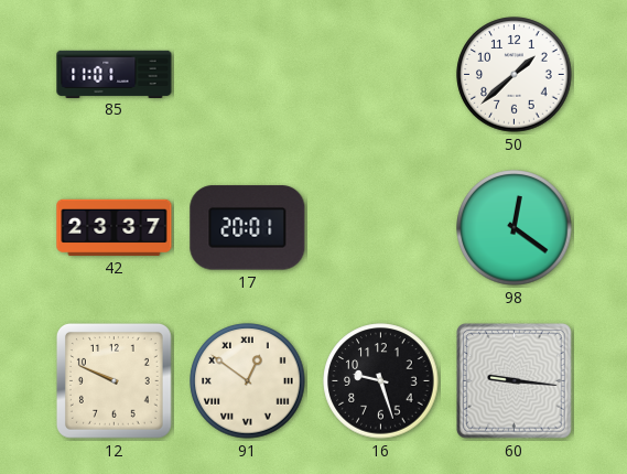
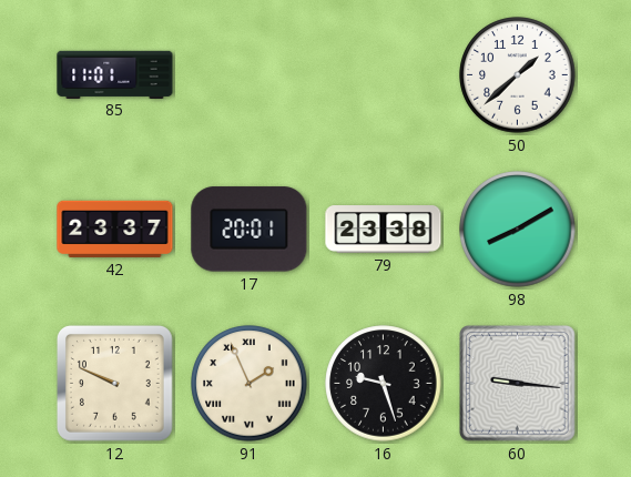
79: none -> 23:38
98: 12:21 -> 8:10
91: 12:51 -> 1:56
